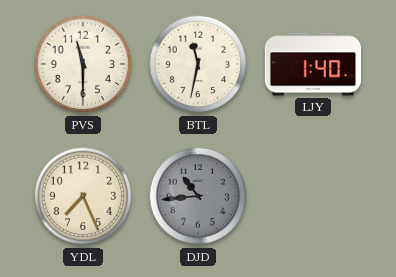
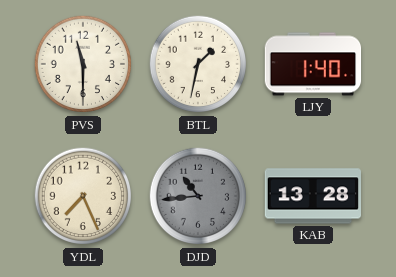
BTL: 11:32 -> 1:32
KAB: none -> 13:28
